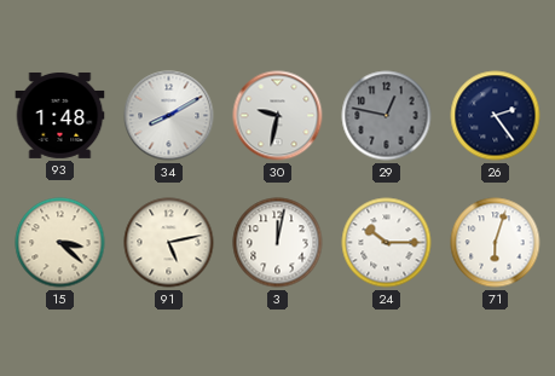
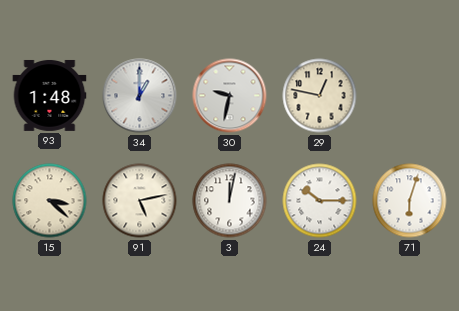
34: 8:10 -> 1:00
29 dial: grey -> cream
26: 2:24 -> none
